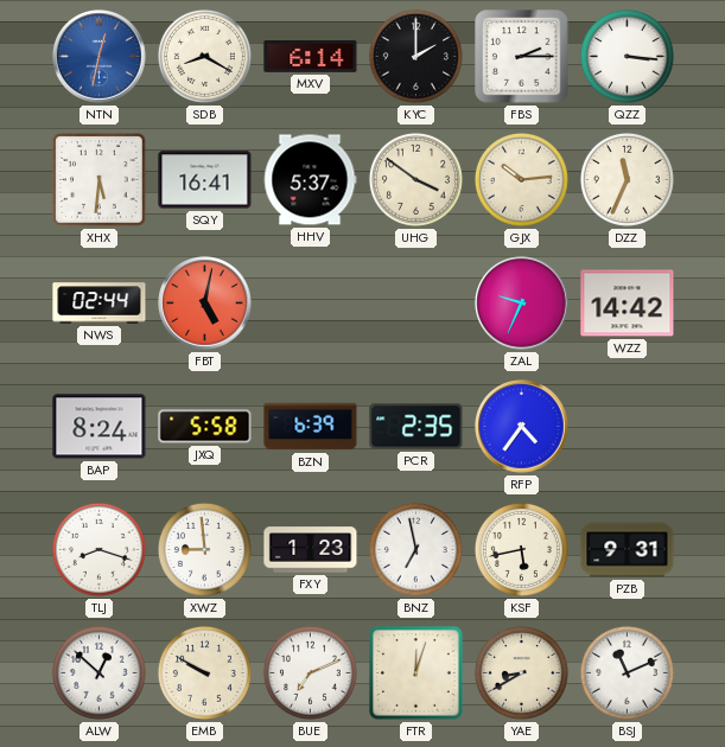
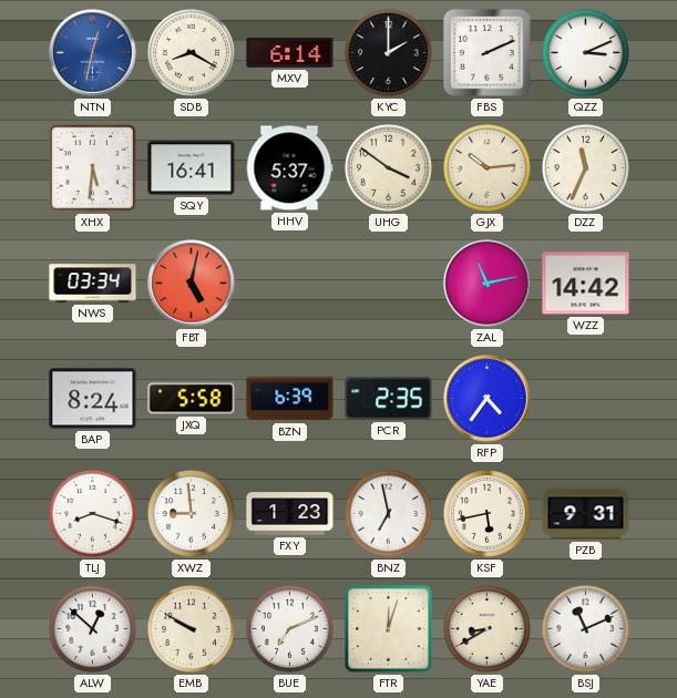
FBS: 2:15 -> 2:11
QZZ: 3:16 -> 3:11
NWS: 02:44 -> 03:34
ZAL: 9:34 -> 11:13
